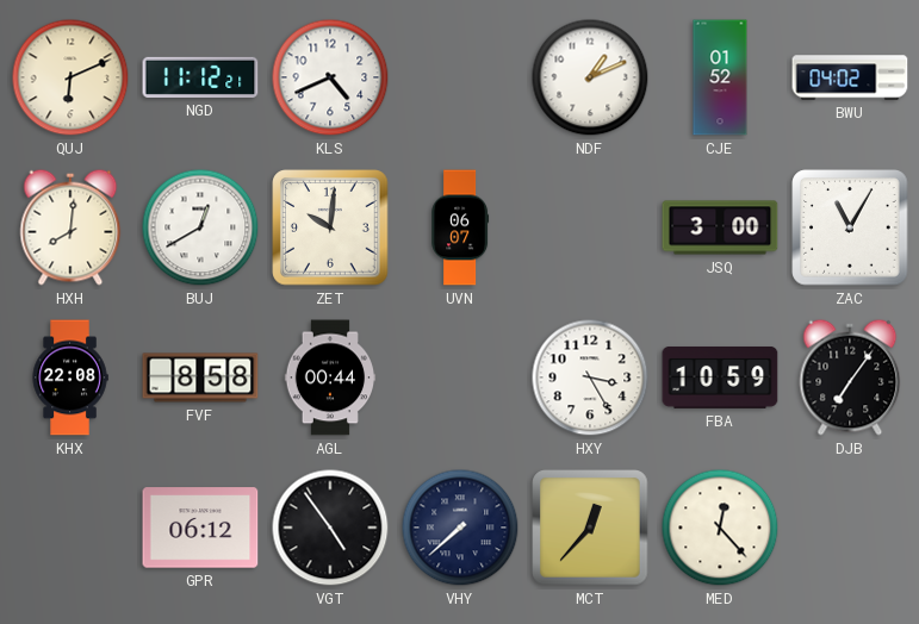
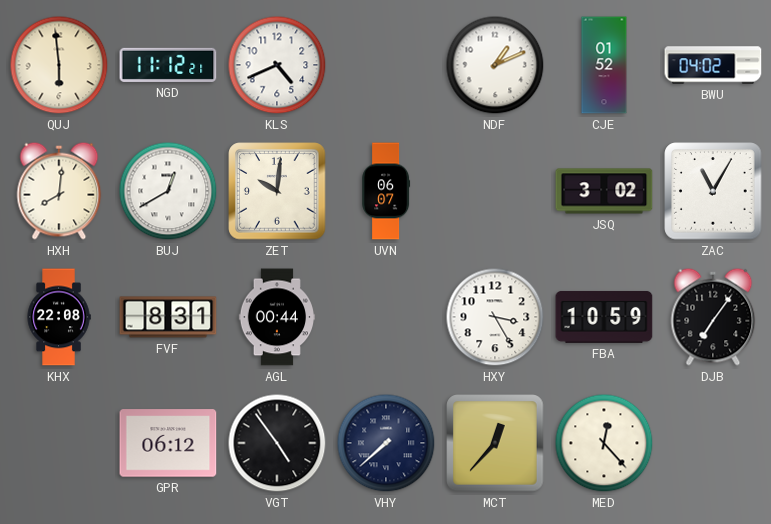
QUJ: 6:11 -> 5:59
JSQ: 3:00 -> 3:02
FVF: 8:58 -> 8:31
